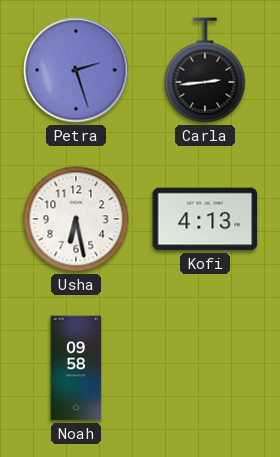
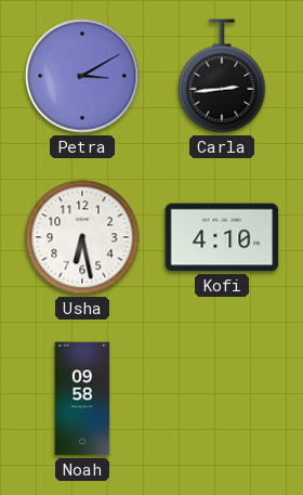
Petra: 2:27 -> 3:10
Kofi: 4:13 -> 4:10
